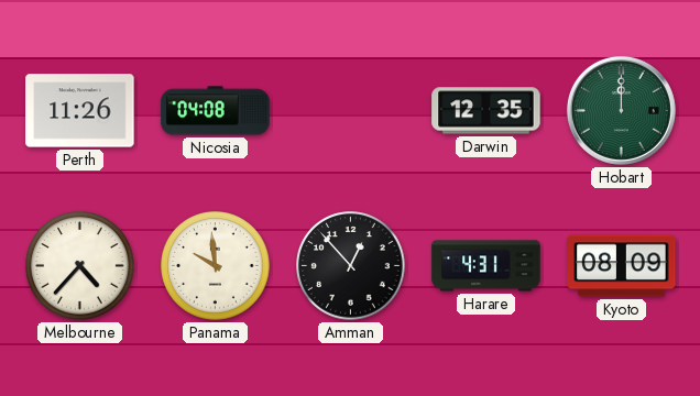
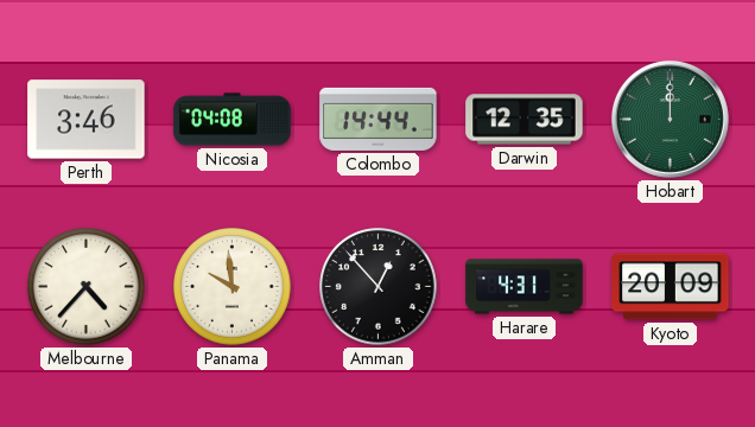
Perth: 11:26 -> 3:46
Colombo: none -> 14:44
Kyoto: 08:09 -> 20:09
